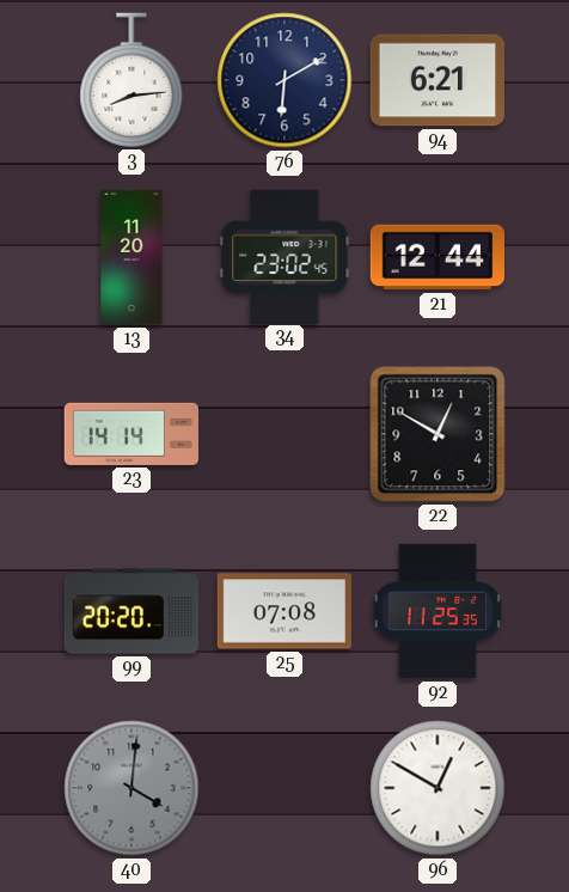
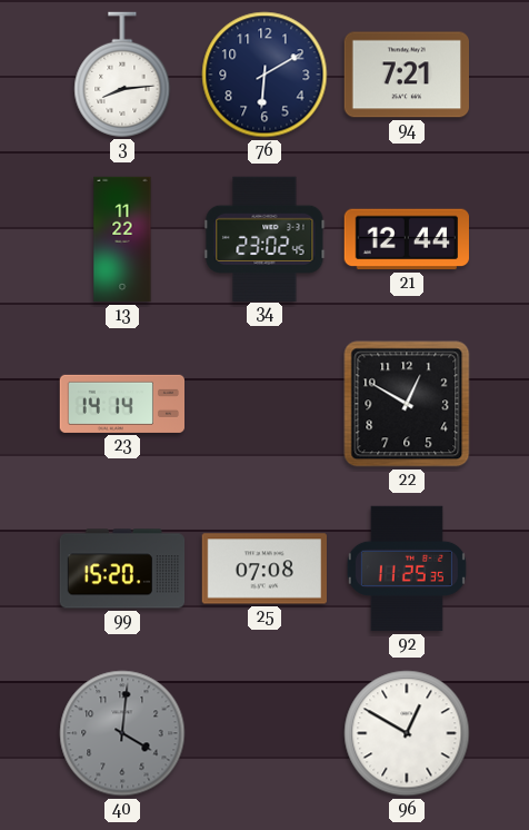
94: 6:21 -> 7:21
13: 11:20 -> 11:22
99: 20:20 -> 15:20
